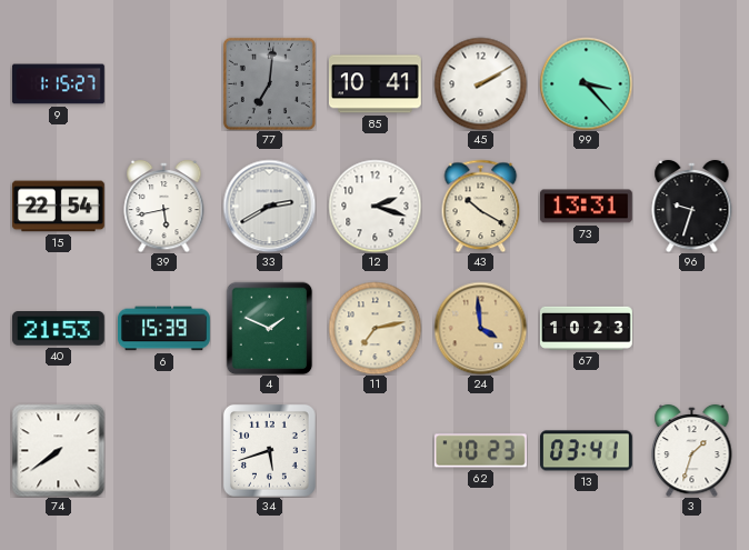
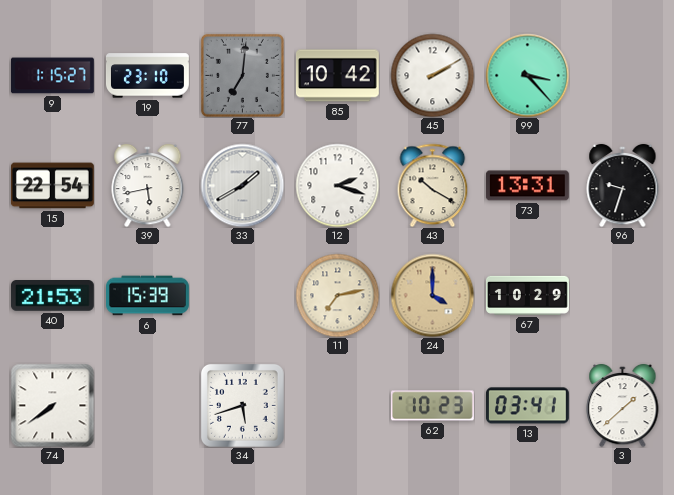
19: none -> 23:10
85: 10:41 -> 10:42
33: 2:40 -> 1:40
4: 1:49 -> none
24: 3:59 -> 4:00
67: 10:23 -> 10:29
3: 1:33 -> 1:38
